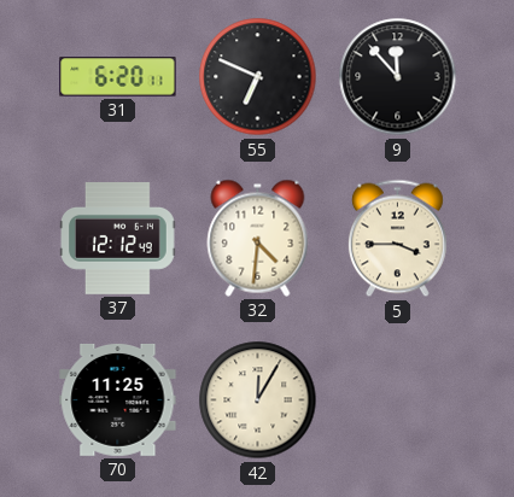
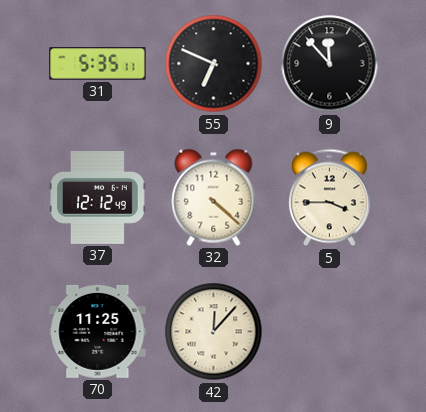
31: 6:20 -> 5:35
32: 4:31 -> 4:22
42: 12:05 -> 12:07
